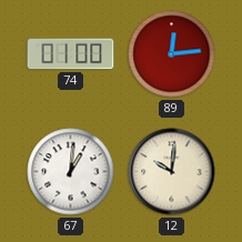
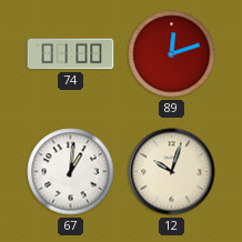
89: 12:14 -> 12:12
12: 10:01 -> 10:03
